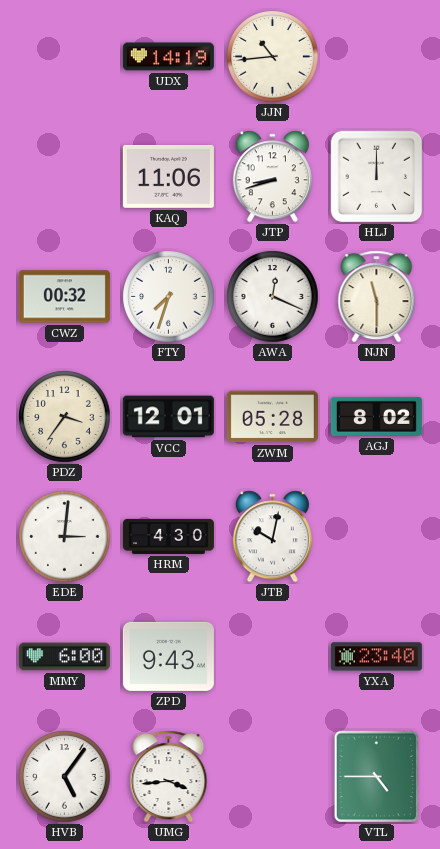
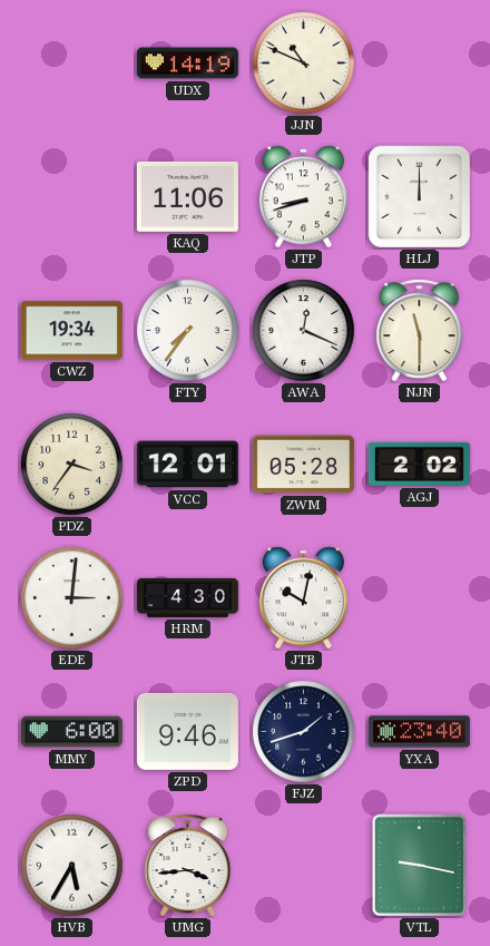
JJN: 10:44 -> 10:49
CWZ: 00:32 -> 19:34
FTY: 7:33 -> 7:36
AGJ: 8:02 -> 2:02
ZPD: 9:43 -> 9:46
FJZ: none -> 1:42
HVB: 5:06 -> 5:35
VTL: 4:45 -> 9:17
